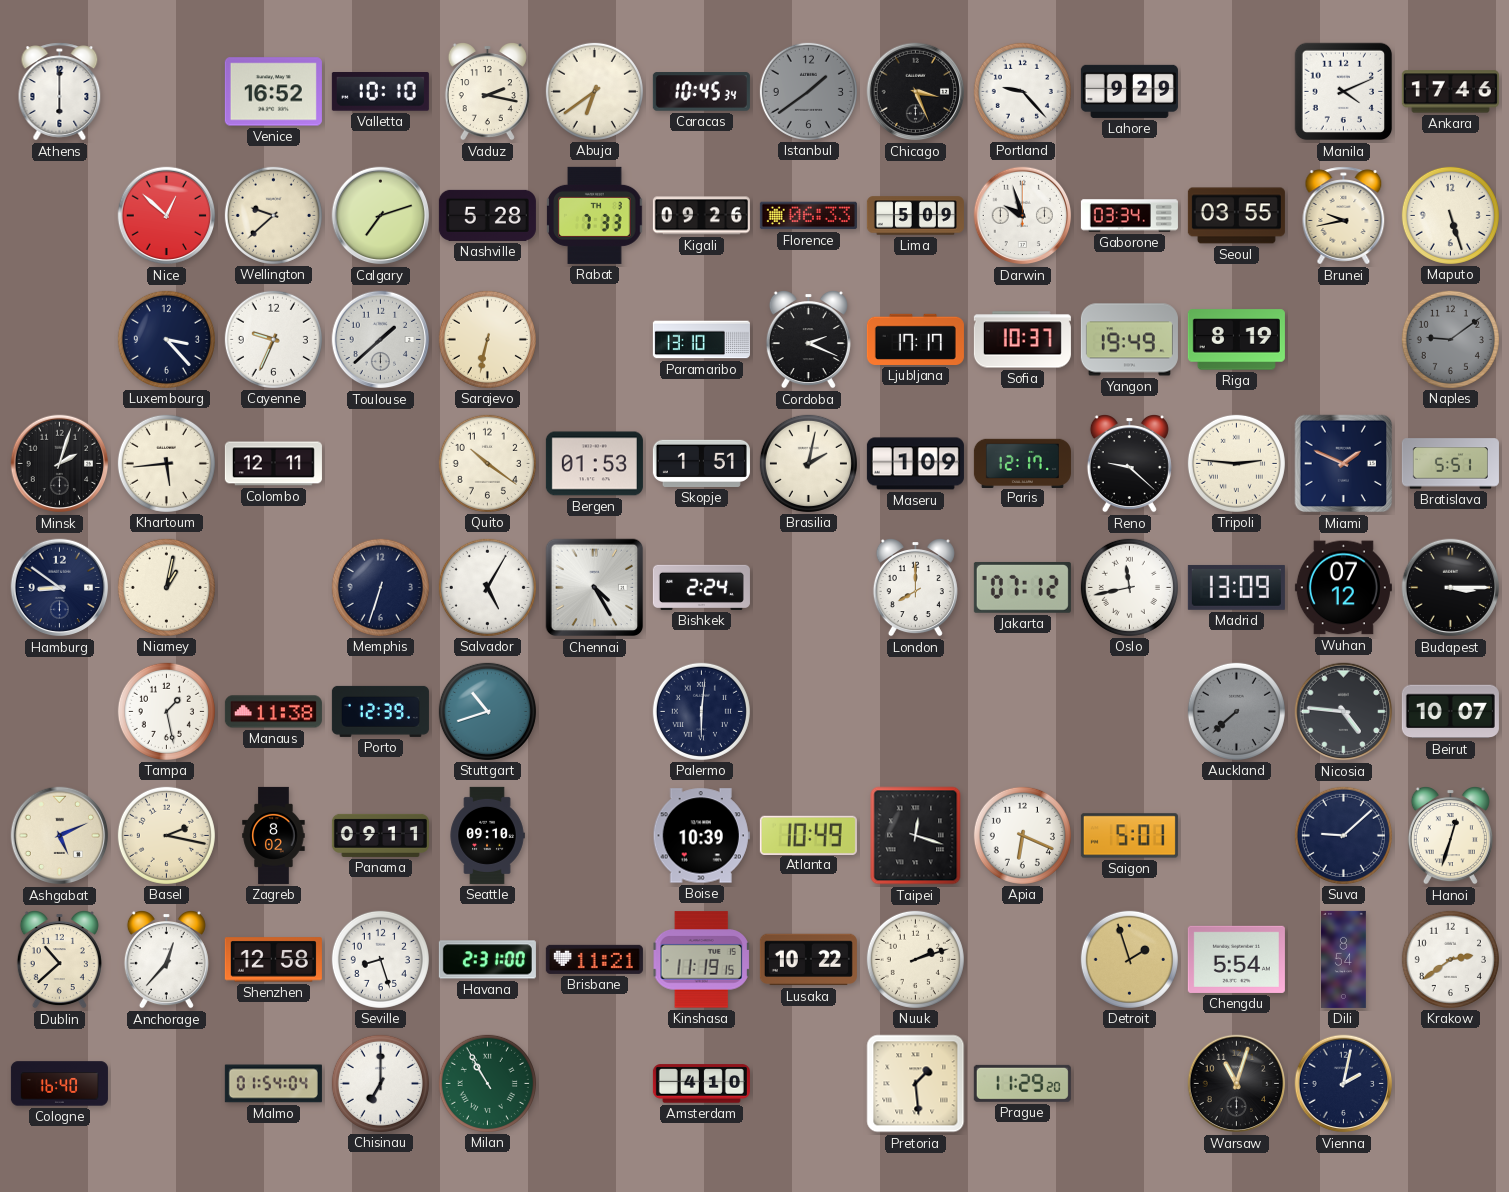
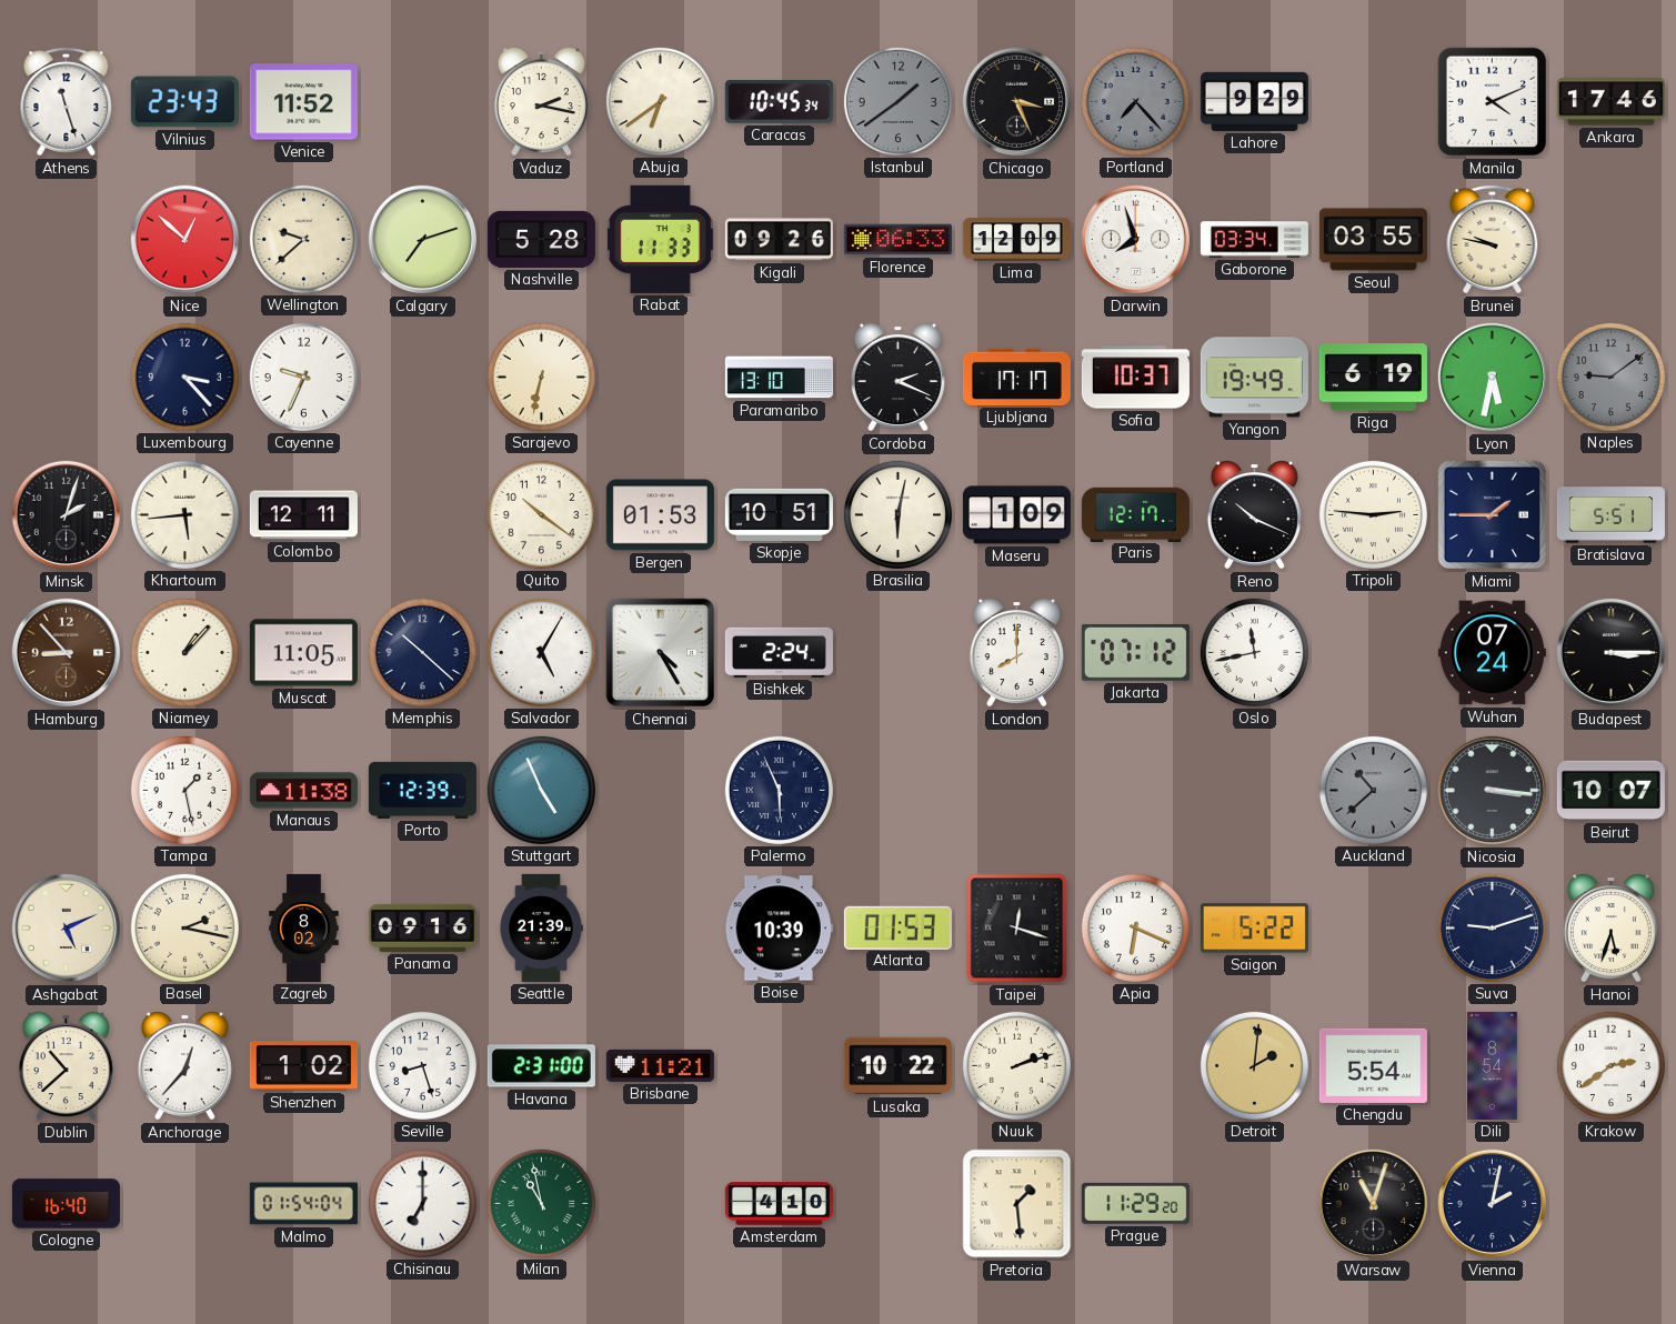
Athens: 6:00 -> 11:27
Vilnius: none -> 23:43
Venice: 16:52 -> 11:52
Valletta: 10:10 -> none
Portland: 9:23 -> 7:23
Portland dial: white -> grey
Rabat: 7:33 -> 11:33
Lima: 5:09 -> 12:09
Darwin: 9:57 -> 7:57
Brunei: 9:43 -> 9:47
Maputo: 5:27 -> none
Toulouse: 1:38 -> none
Riga: 8:19 -> 6:19
Lyon: none -> 5:32
Skopje: 1:51 -> 10:51
Brasilia: 2:02 -> 6:02
Reno: 9:22 -> 10:19
Miami: 1:49 -> 1:45
Hamburg: 8:51 -> 8:53
Hamburg dial: navy -> brown
Niamey: 1:02 -> 1:07
Muscat: none -> 11:05
Memphis: 6:33 -> 10:22
Madrid: 13:09 -> none
Wuhan: 07:12 -> 07:24
Stuttgart: 10:42 -> 4:56
Palermo: 6:01 -> 5:56
Auckland: 7:38 -> 10:38
Nicosia: 4:46 -> 3:16
Panama: 09:11 -> 09:16
Seattle: 09:10 -> 21:39
Atlanta: 10:49 -> 01:53
Saigon: 5:01 -> 5:22
Suva: 9:08 -> 9:12
Hanoi: 12:33 -> 5:33
Shenzhen: 12:58 -> 1:02
Kinshasa: 11:19 -> none
Detroit: 1:57 -> 2:01
Milan: 10:55 -> 10:58
